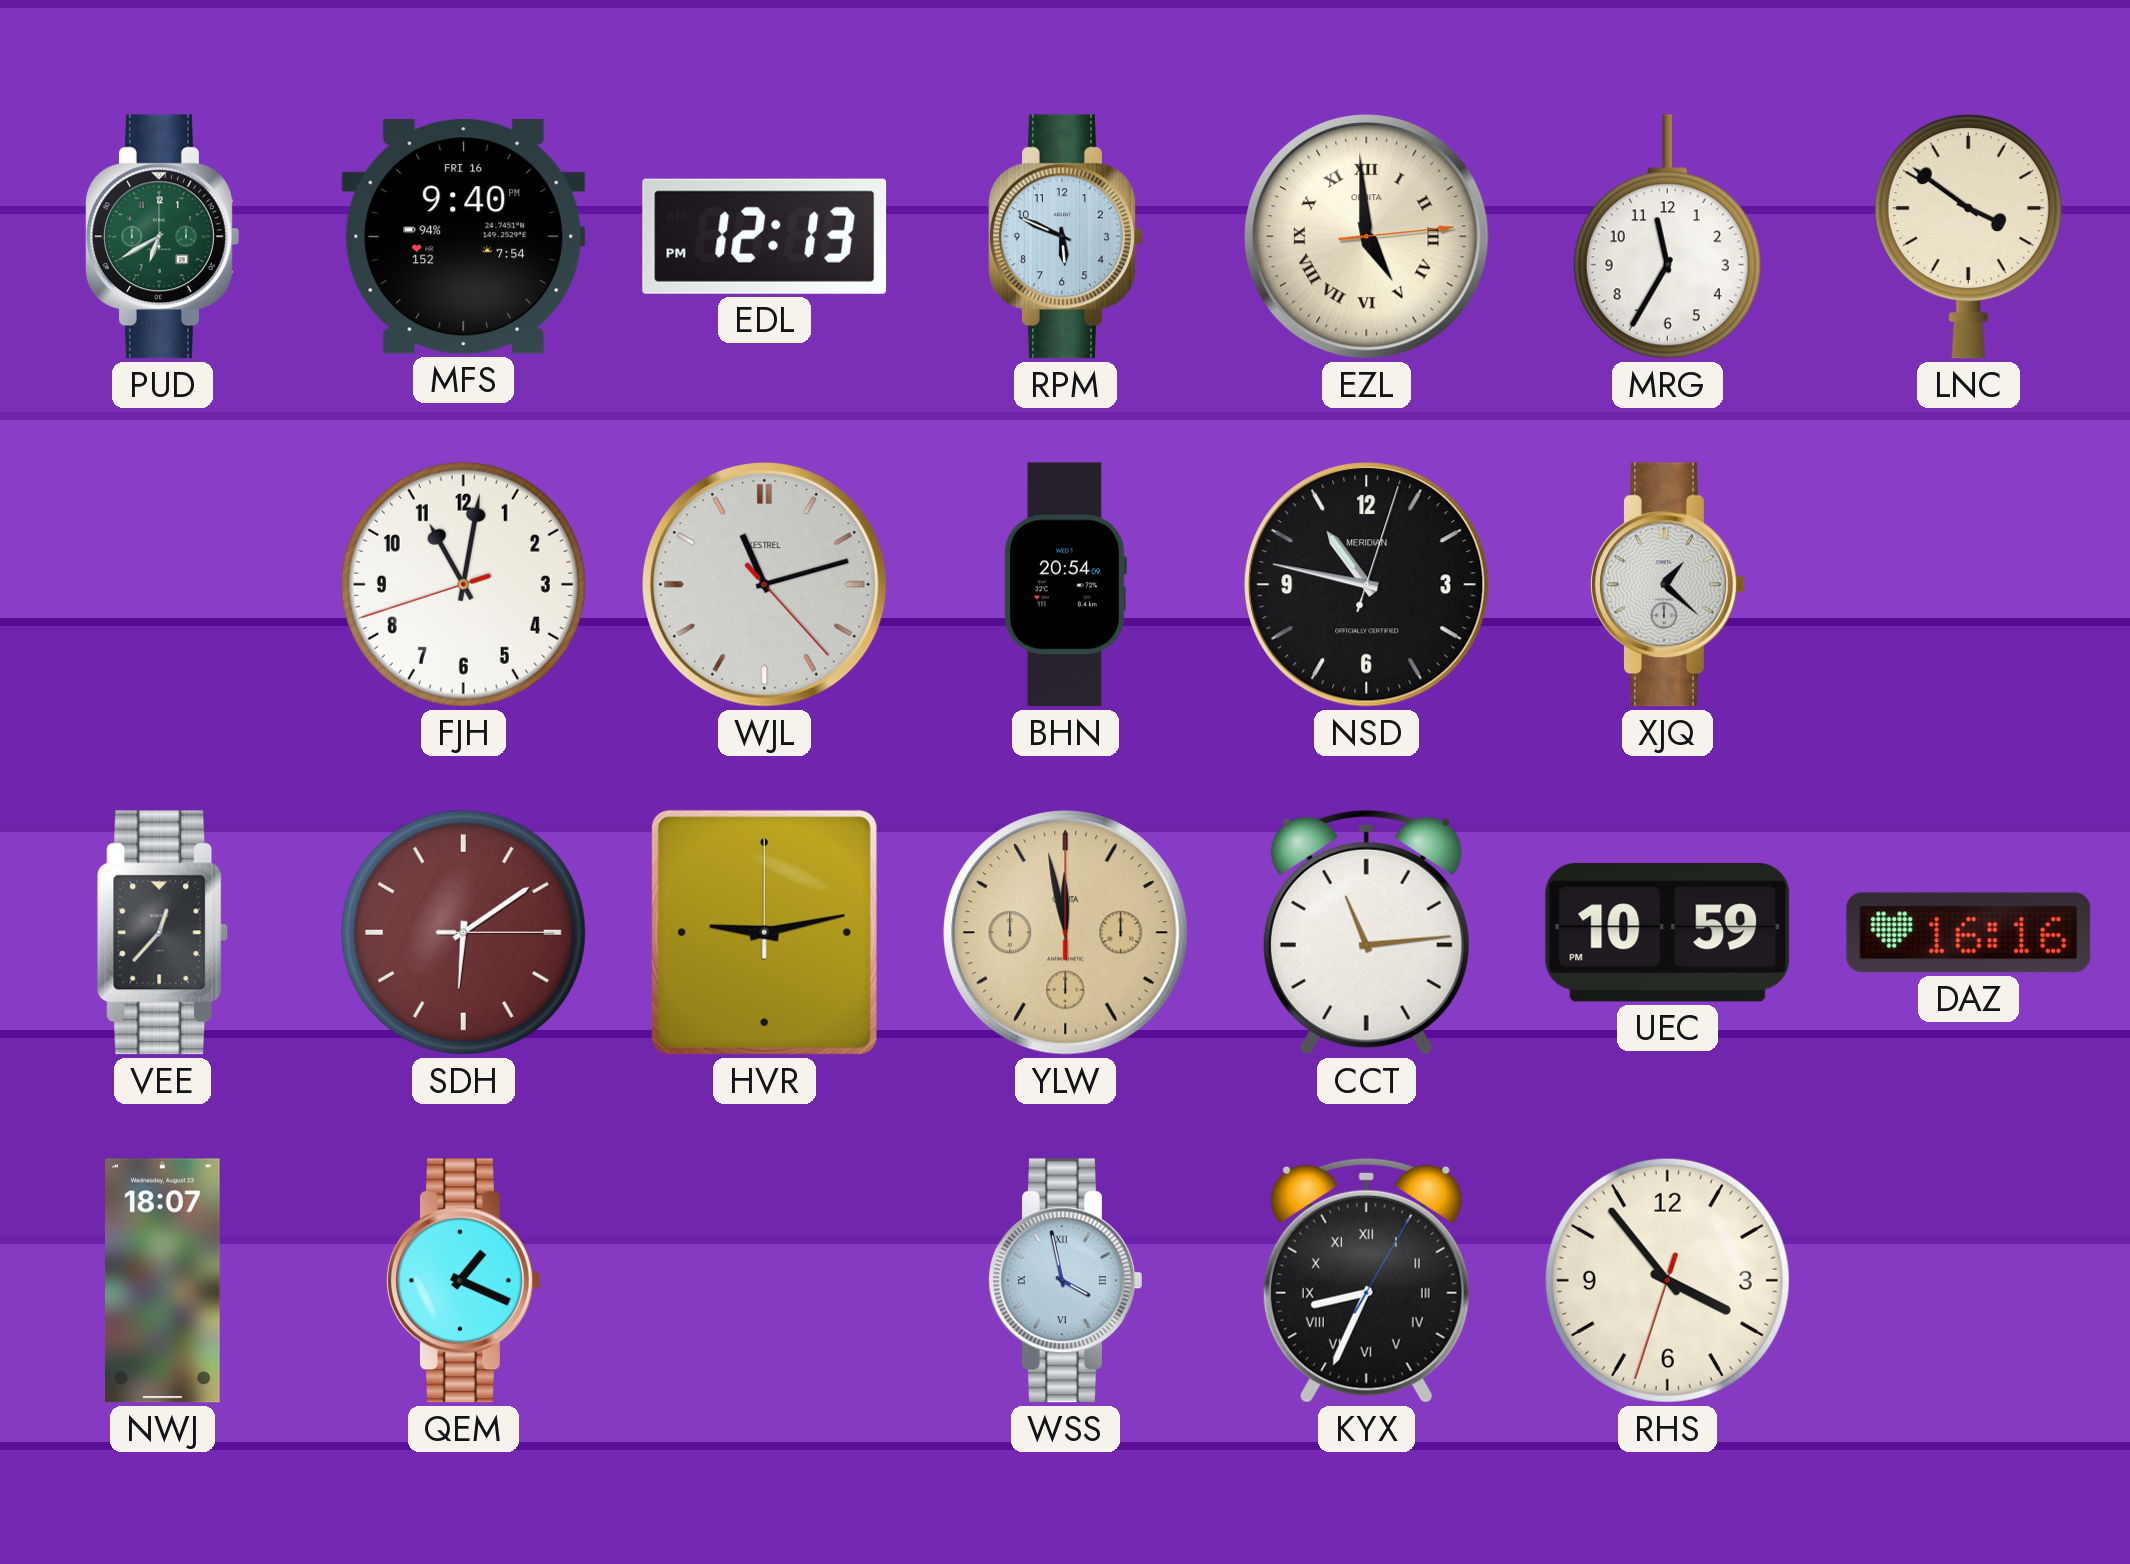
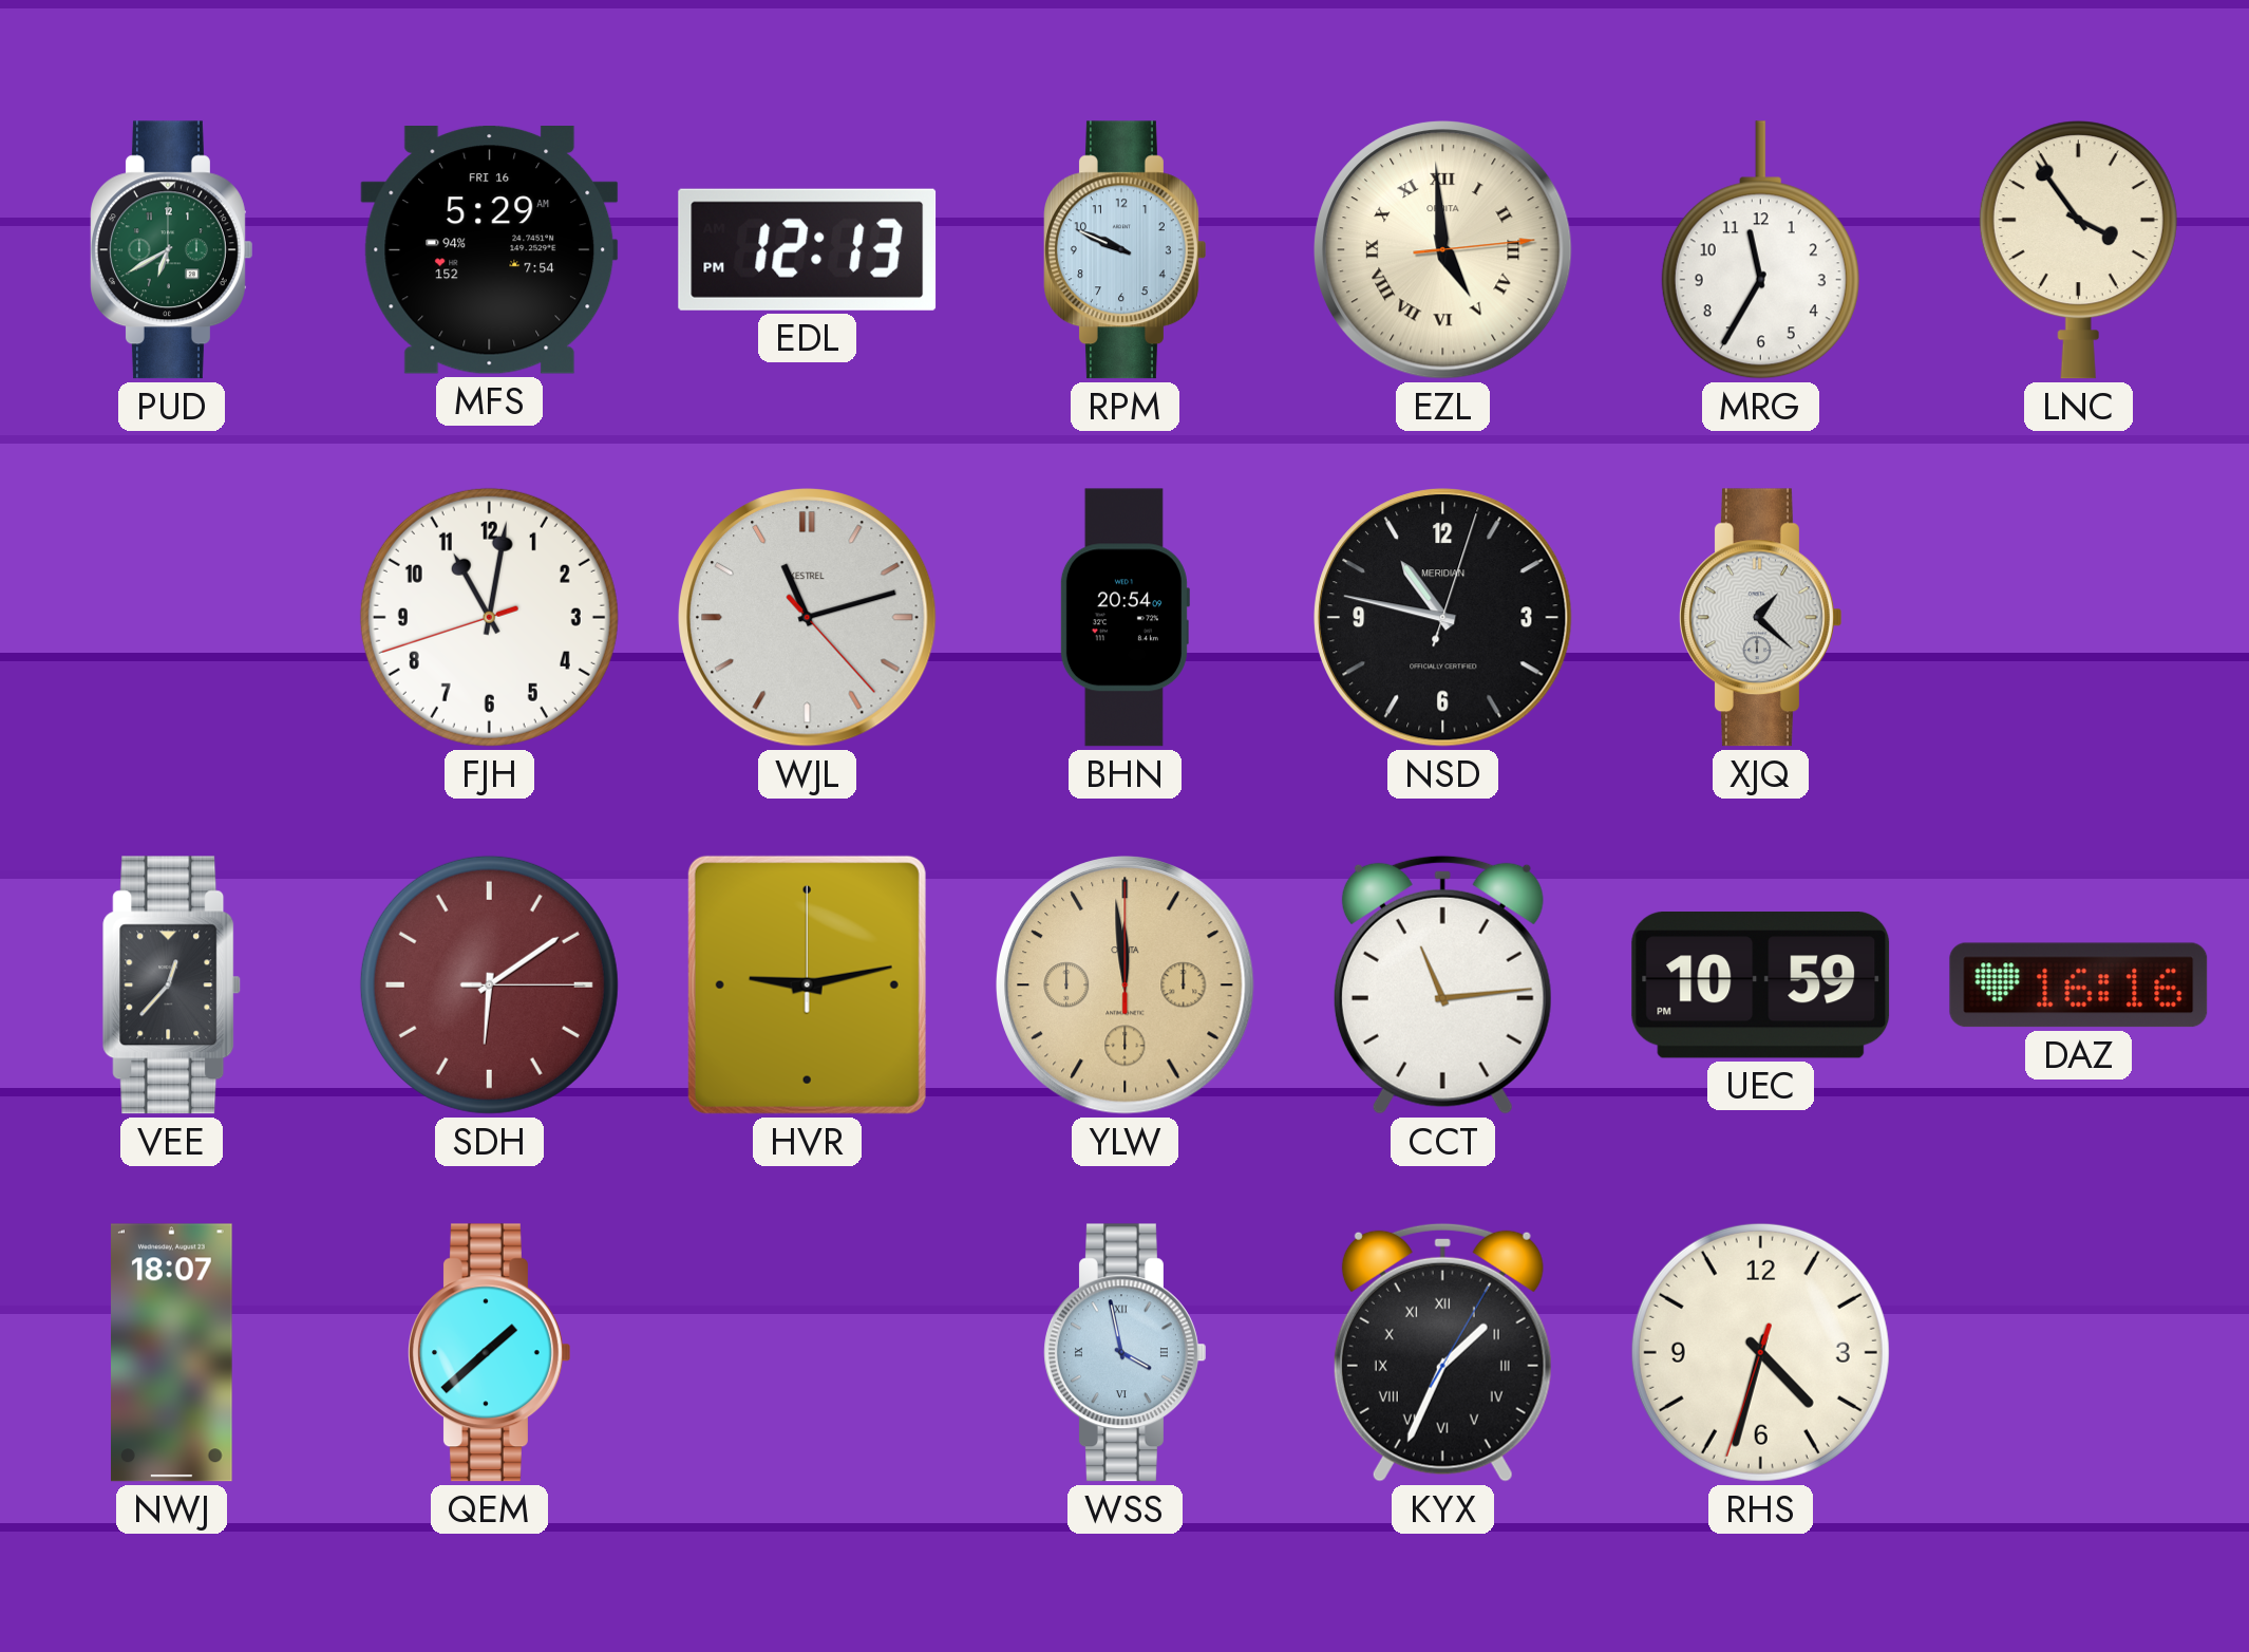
MFS: 9:40 -> 5:29
RPM: 5:49 -> 9:49
LNC: 3:51 -> 3:54
YLW: 11:58 -> 11:59
QEM: 1:19 -> 1:38
KYX: 8:34 -> 1:34
RHS: 3:53 -> 4:32
